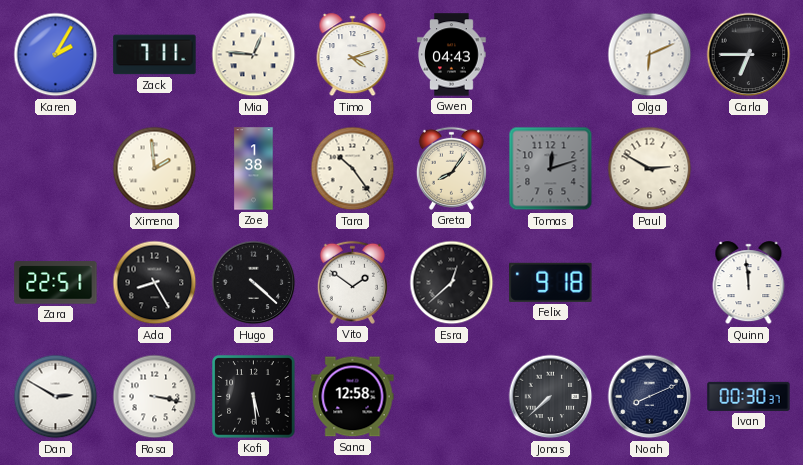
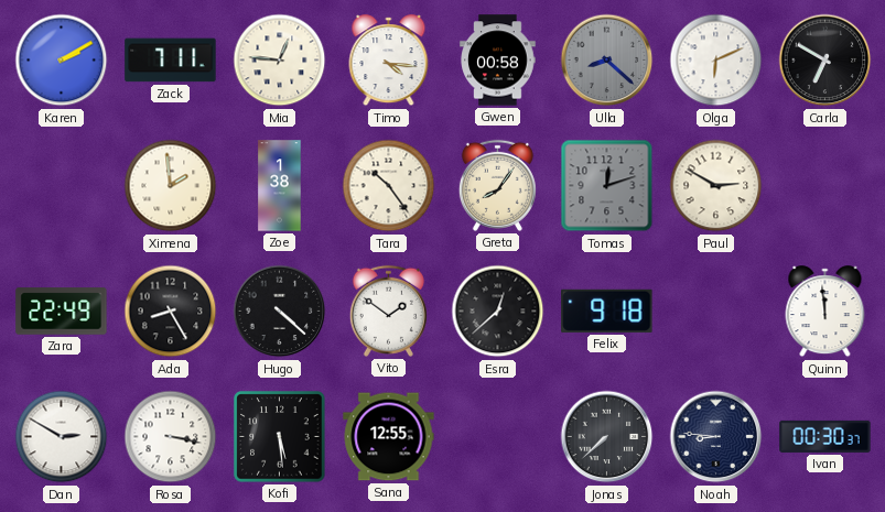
Karen: 2:05 -> 2:10
Timo: 4:12 -> 4:16
Gwen: 04:43 -> 00:58
Ulla: none -> 8:22
Carla: 6:45 -> 6:50
Zara: 22:51 -> 22:49
Sana: 12:58 -> 12:55
Noah: 8:11 -> 8:46
